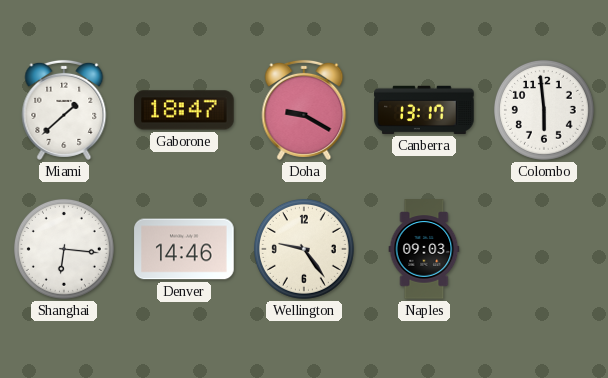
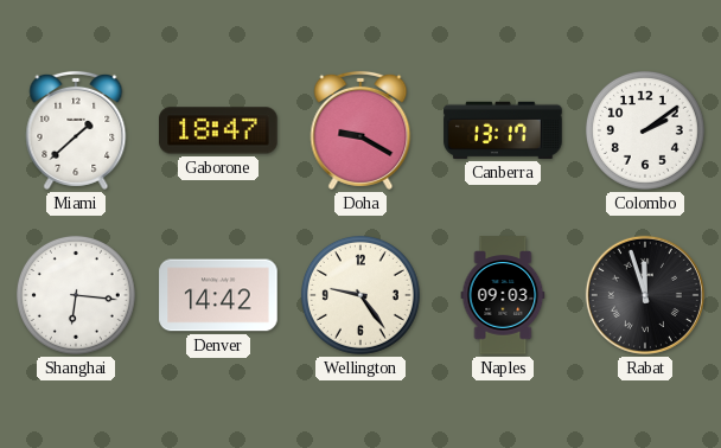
Colombo: 5:59 -> 2:09
Denver: 14:46 -> 14:42
Rabat: none -> 11:57
